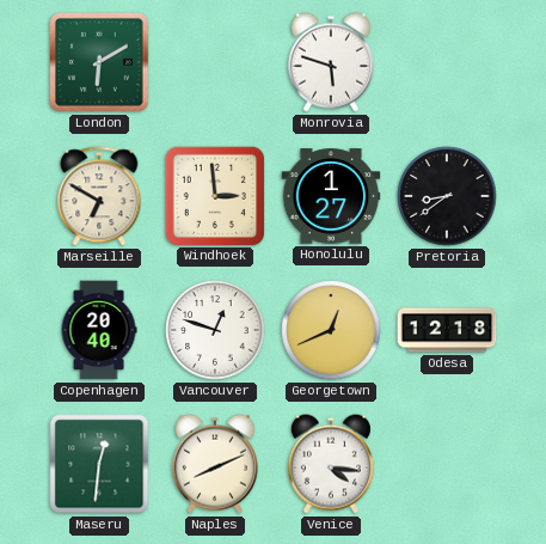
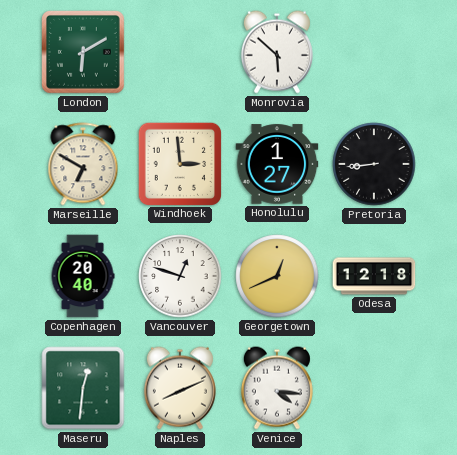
Monrovia: 5:48 -> 5:52
Pretoria: 8:39 -> 8:44
